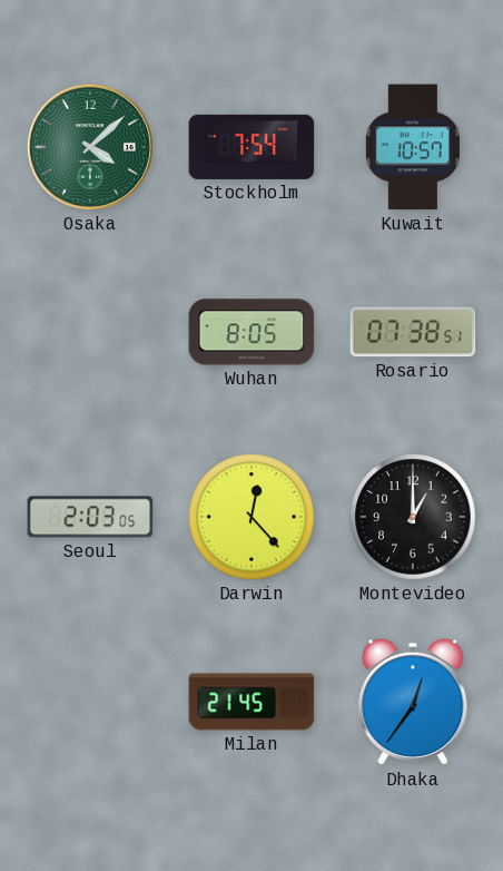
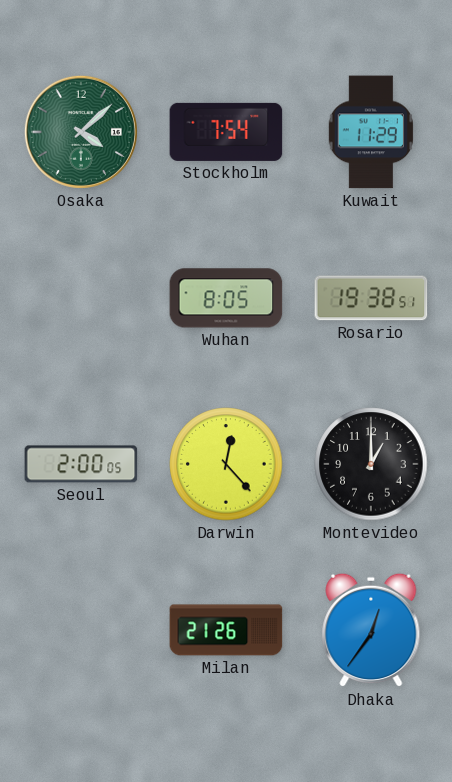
Kuwait: 10:57 -> 11:29
Rosario: 07:38 -> 19:38
Seoul: 2:03 -> 2:00
Milan: 21:45 -> 21:26
